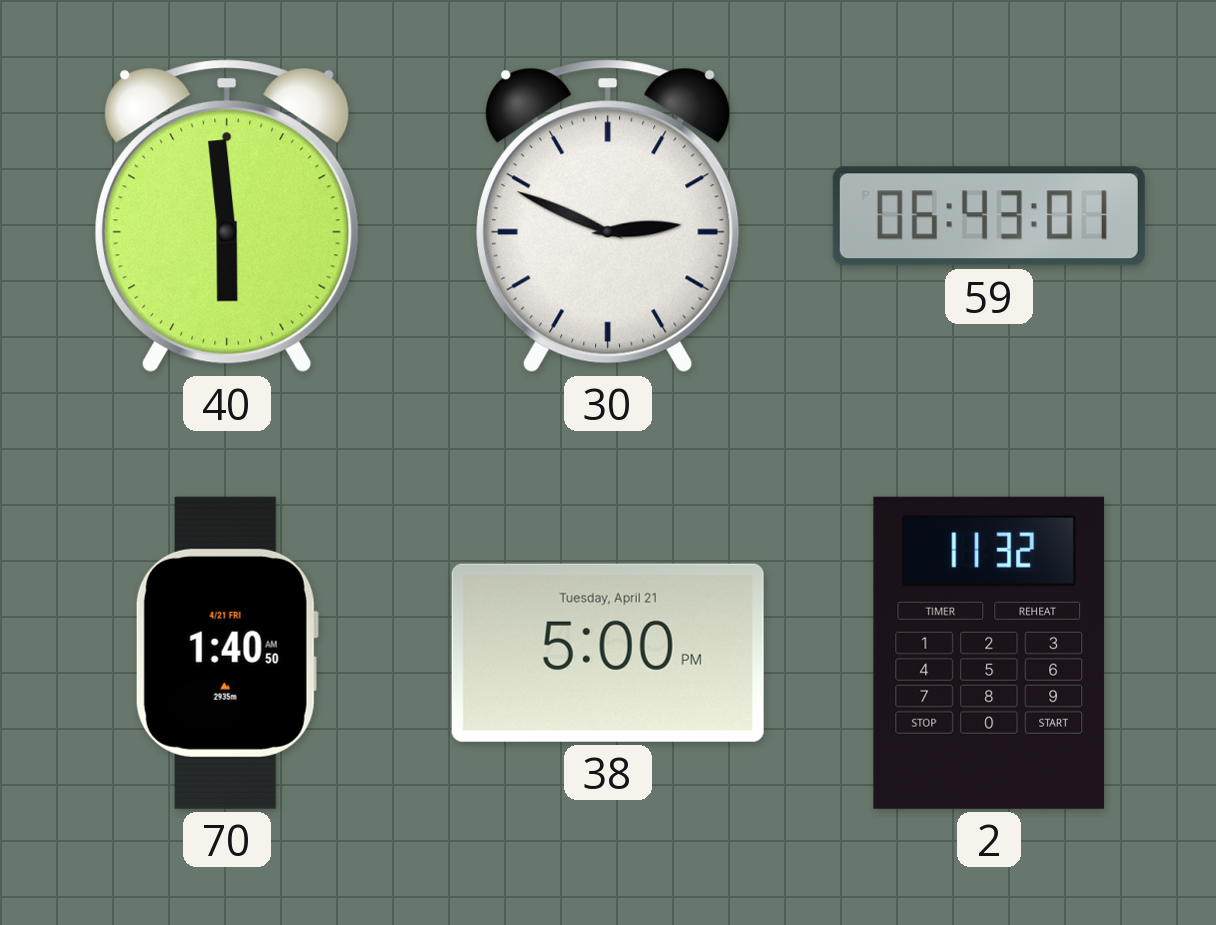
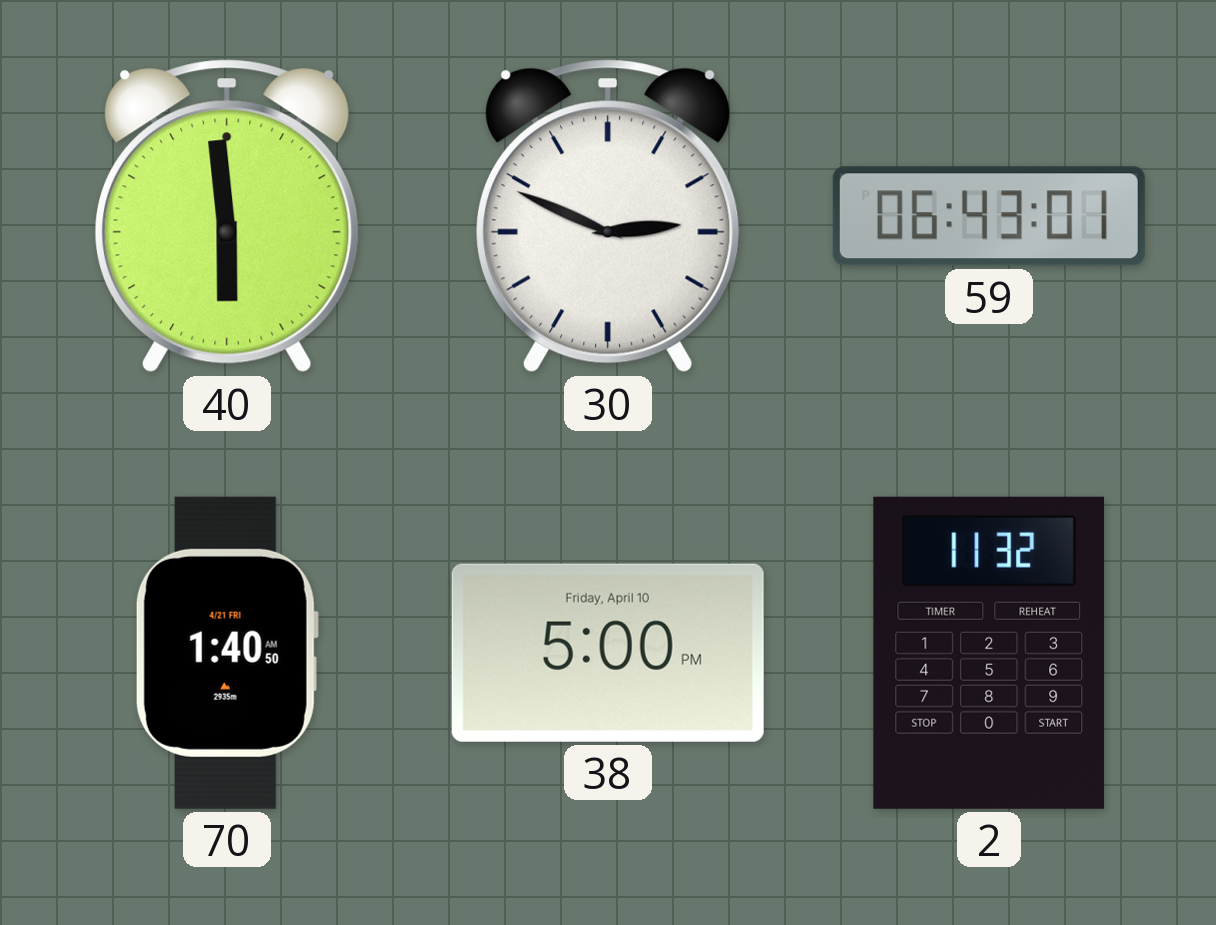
38 date: Tuesday, April 21 -> Friday, April 10
